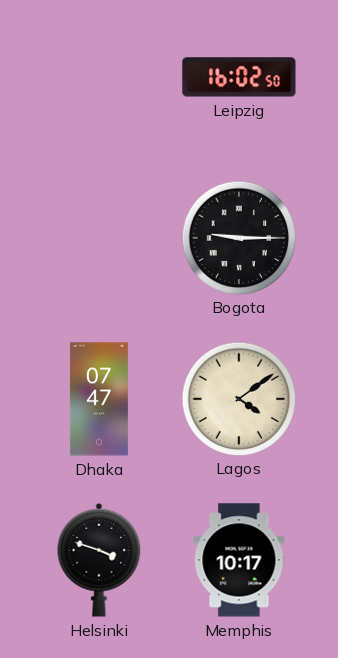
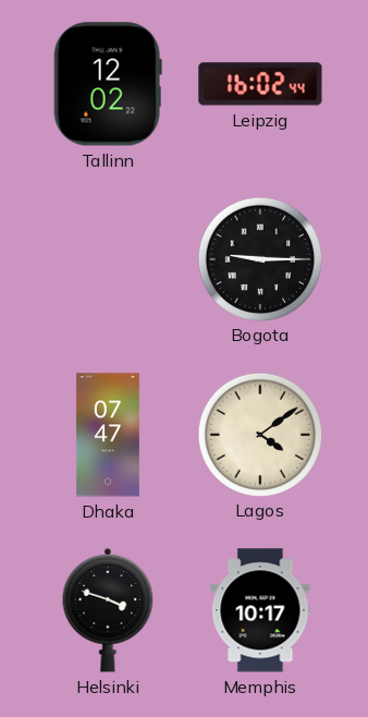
Tallinn: none -> 12:02
Leipzig: 16:02:50 -> 16:02:44
